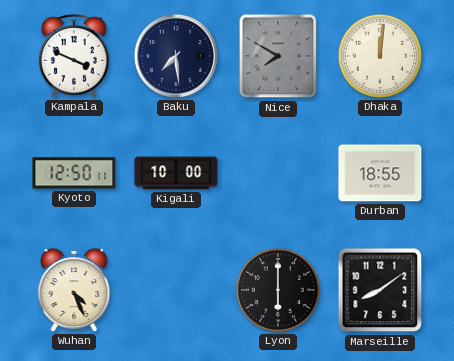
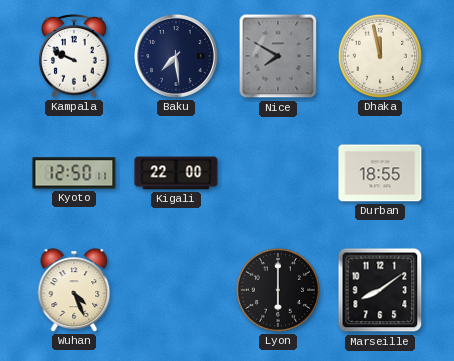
Kampala: 3:49 -> 9:49
Dhaka: 12:01 -> 11:58
Kigali: 10:00 -> 22:00
